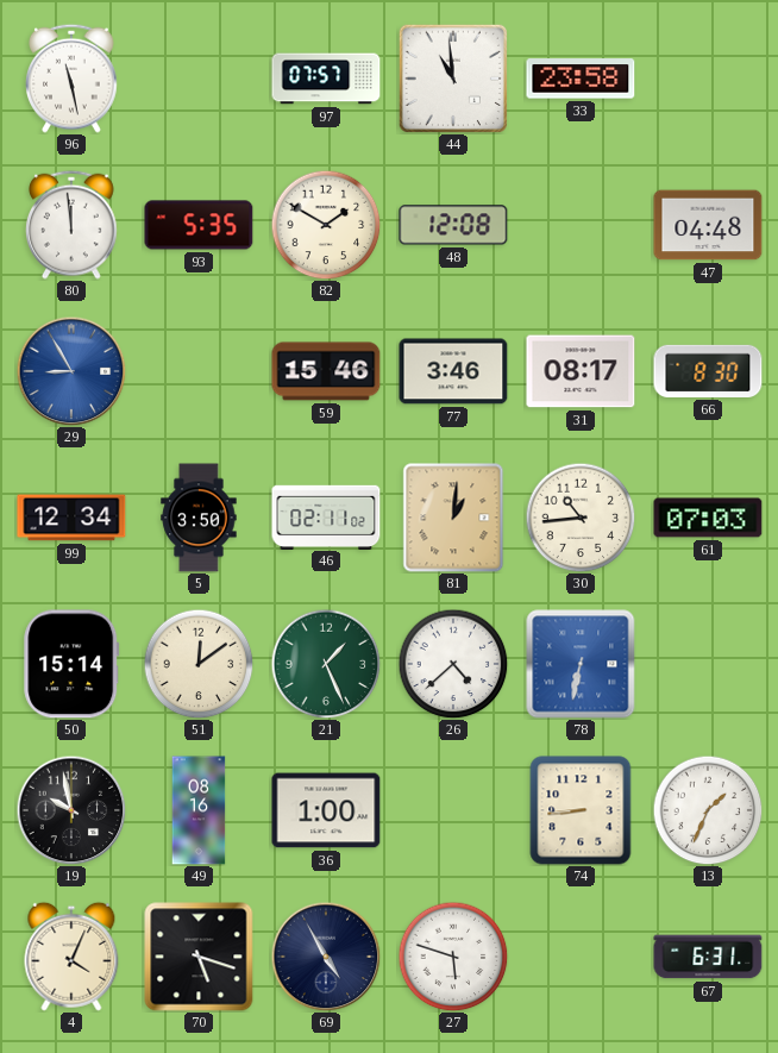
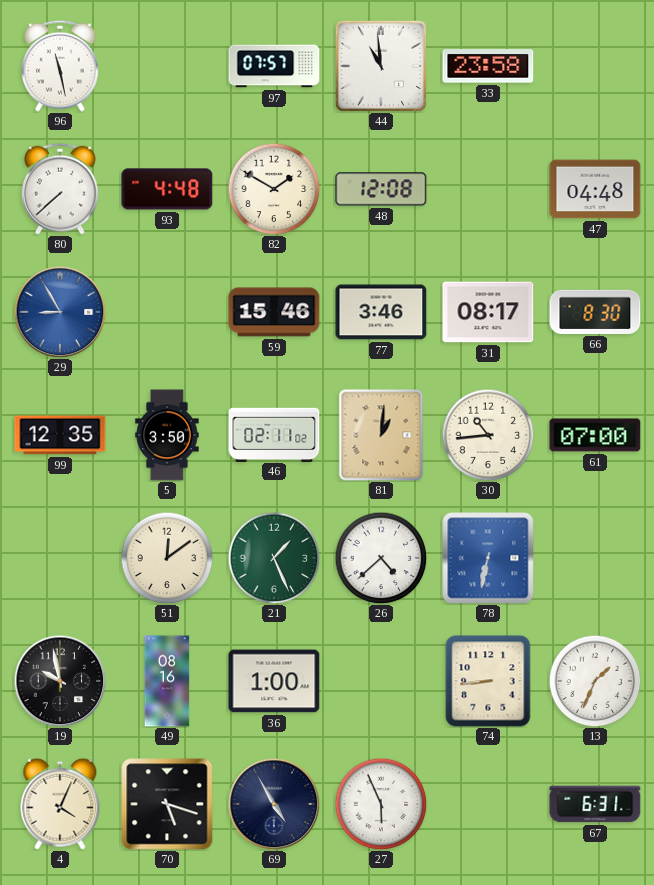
80: 11:59 -> 7:38
93: 5:35 -> 4:48
99: 12:34 -> 12:35
61: 07:03 -> 07:00
50: 15:14 -> none
27: 5:48 -> 5:56
